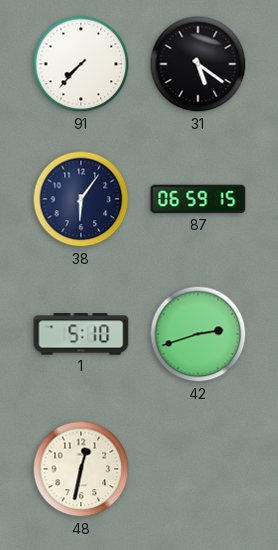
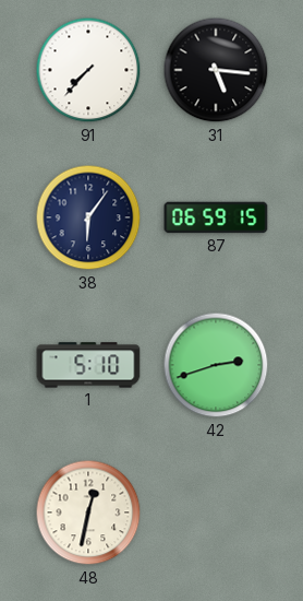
31: 5:21 -> 5:16
